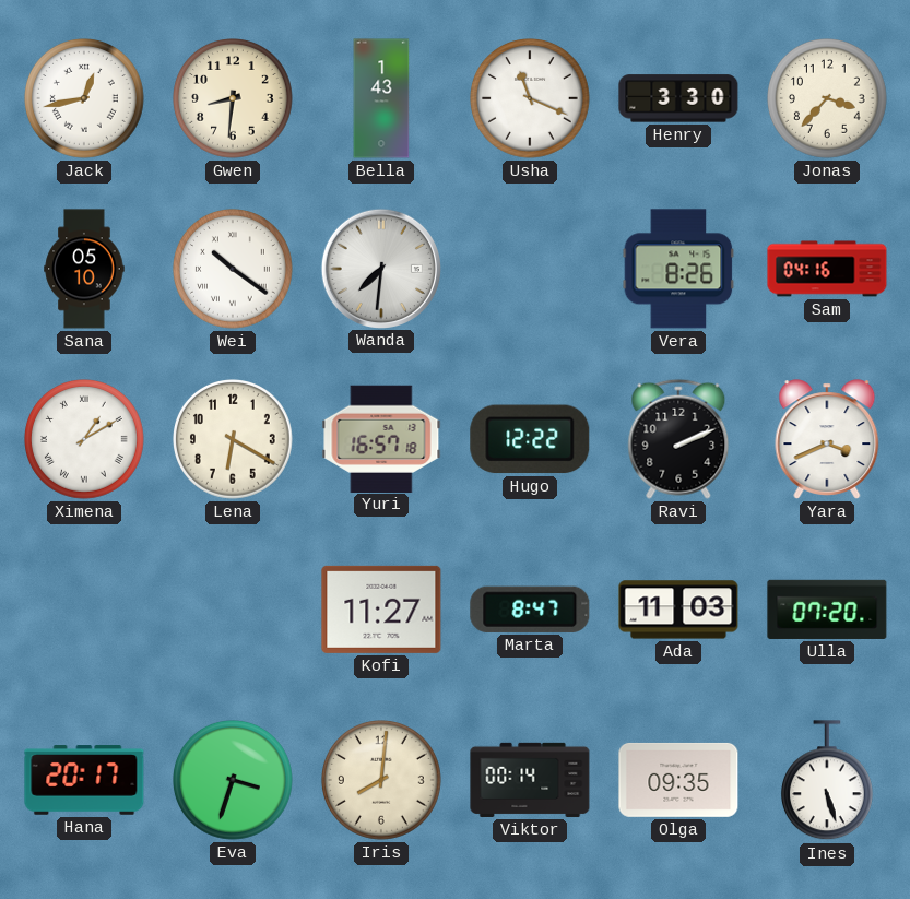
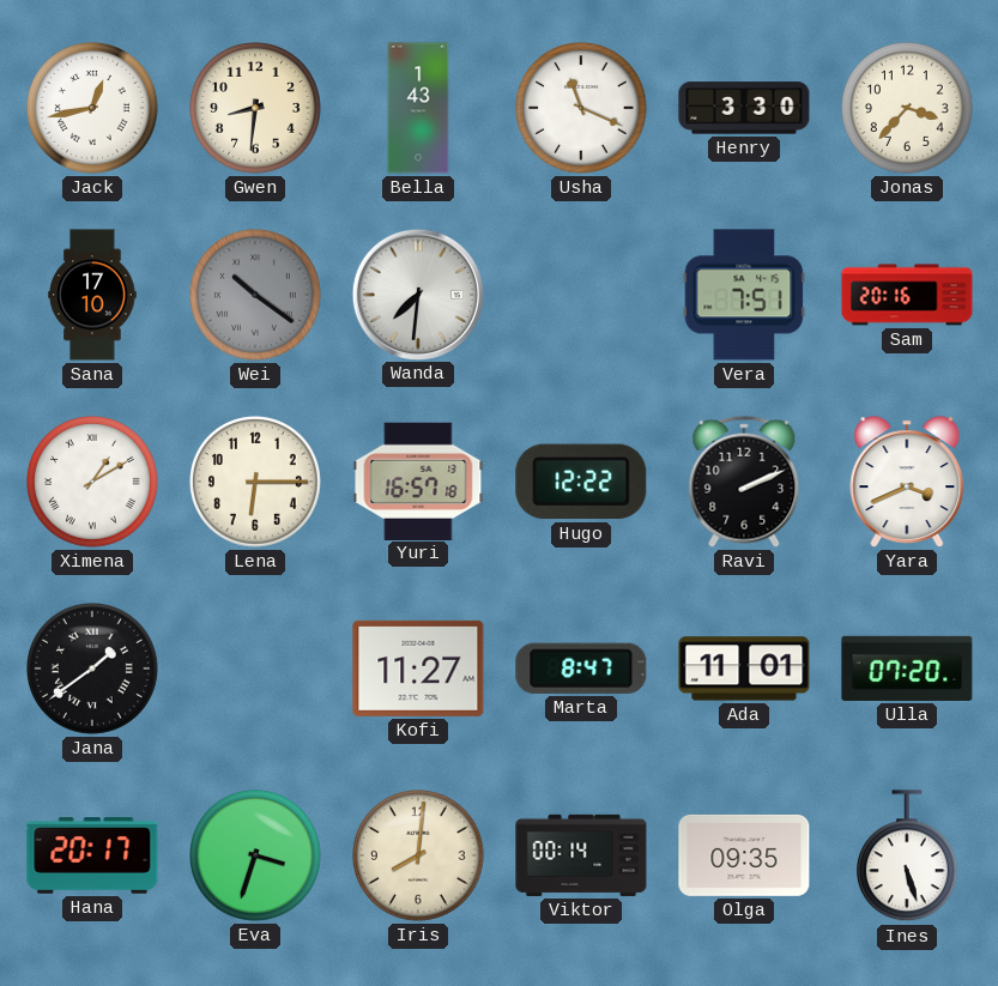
Sana: 05:10 -> 17:10
Wei dial: white -> grey
Vera: 8:26 -> 7:51
Sam: 04:16 -> 20:16
Lena: 6:20 -> 6:15
Jana: none -> 1:39
Ada: 11:03 -> 11:01
